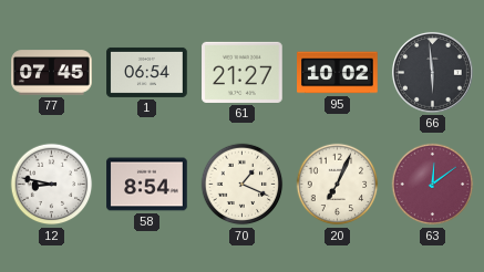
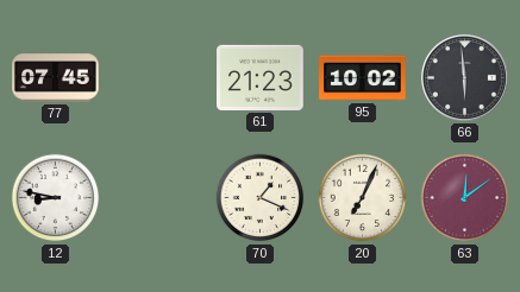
1: 06:54 -> none
61: 21:27 -> 21:23
58: 8:54 -> none
